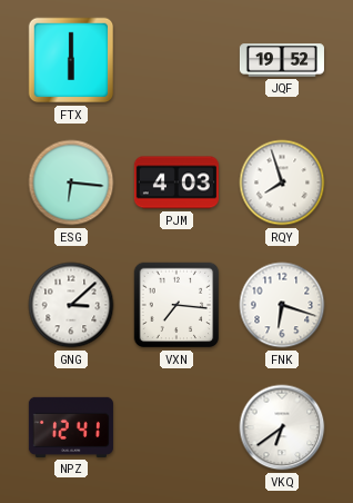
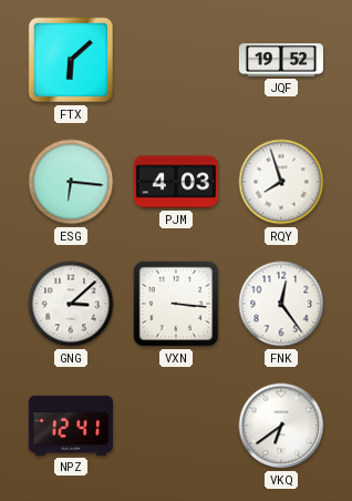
FTX: 6:00 -> 6:08
VXN: 7:16 -> 3:16
FNK: 6:18 -> 12:24
